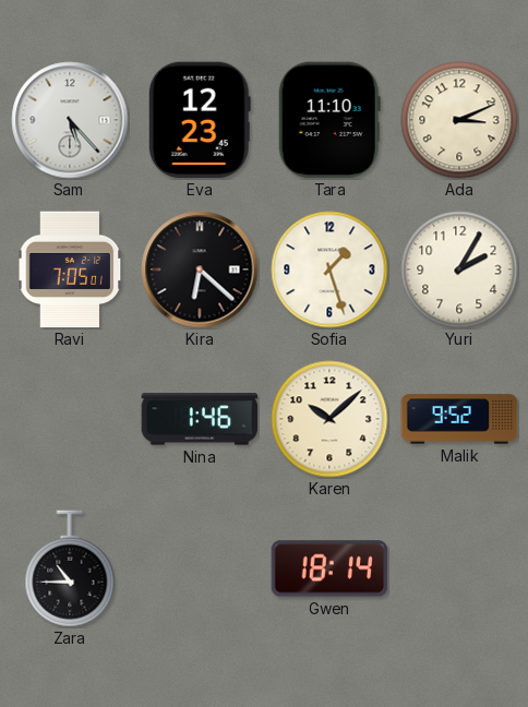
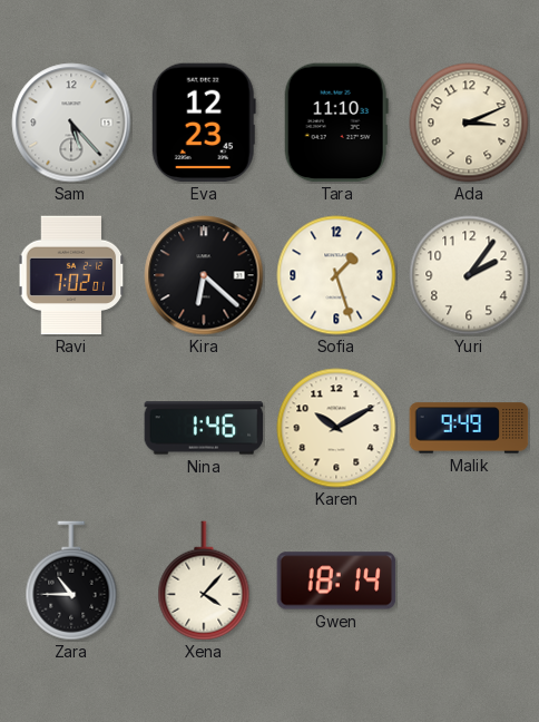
Ravi: 7:05 -> 7:02
Yuri: 2:05 -> 2:06
Karen: 10:08 -> 10:10
Malik: 9:52 -> 9:49
Xena: none -> 4:07
